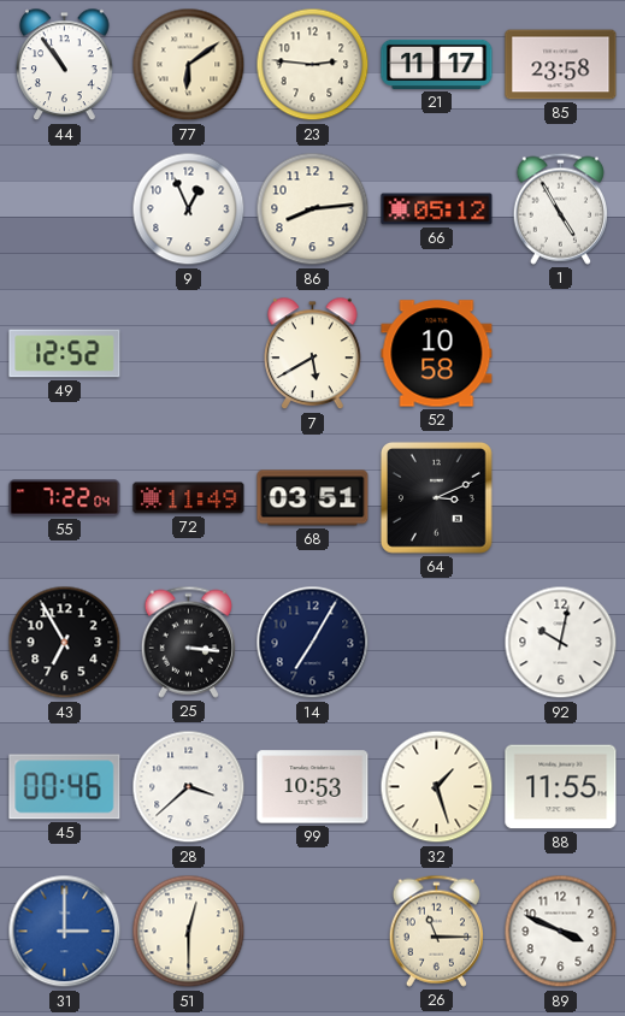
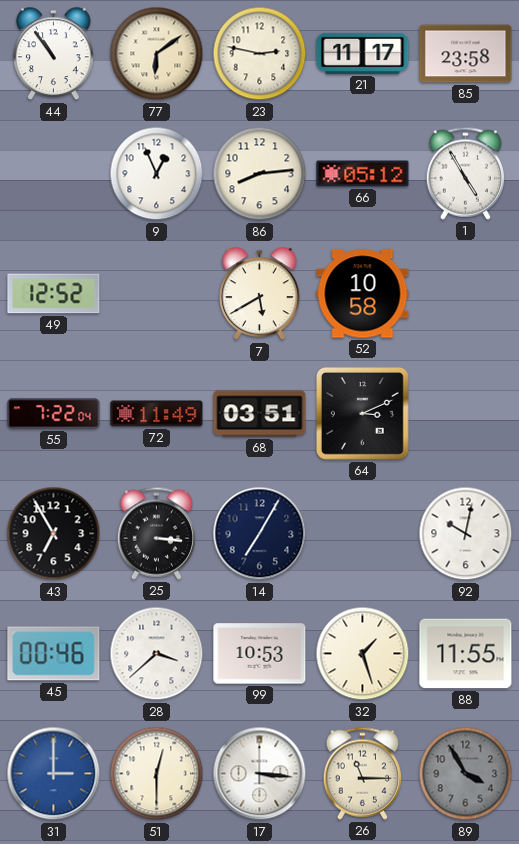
23: 2:46 -> 2:47
17: none -> 3:16
89: 3:49 -> 3:55
89 dial: white -> grey
